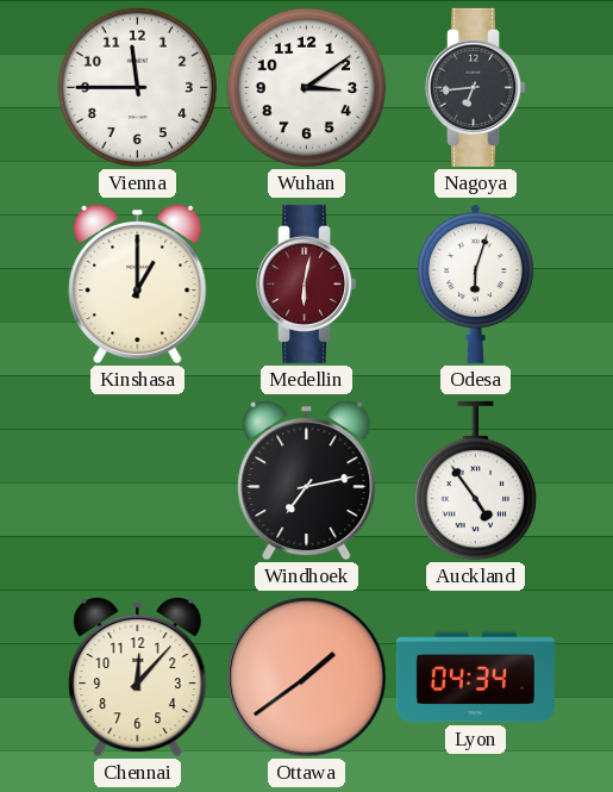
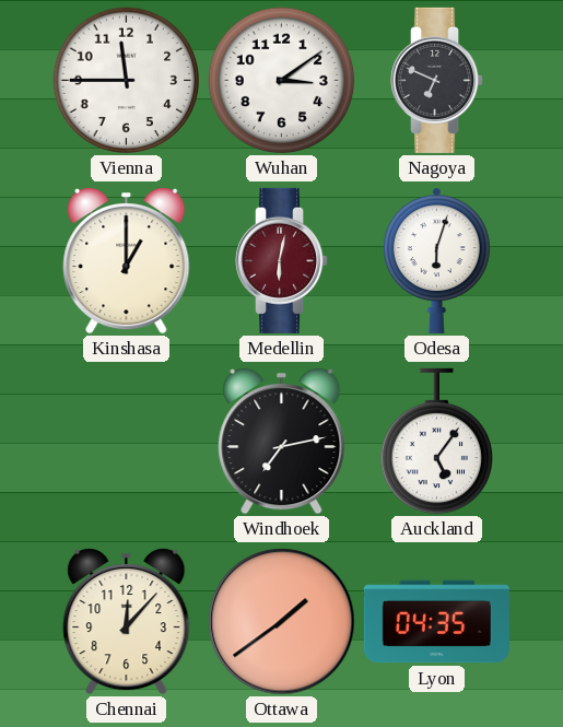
Nagoya: 6:44 -> 6:49
Auckland: 4:54 -> 5:06
Lyon: 04:34 -> 04:35
